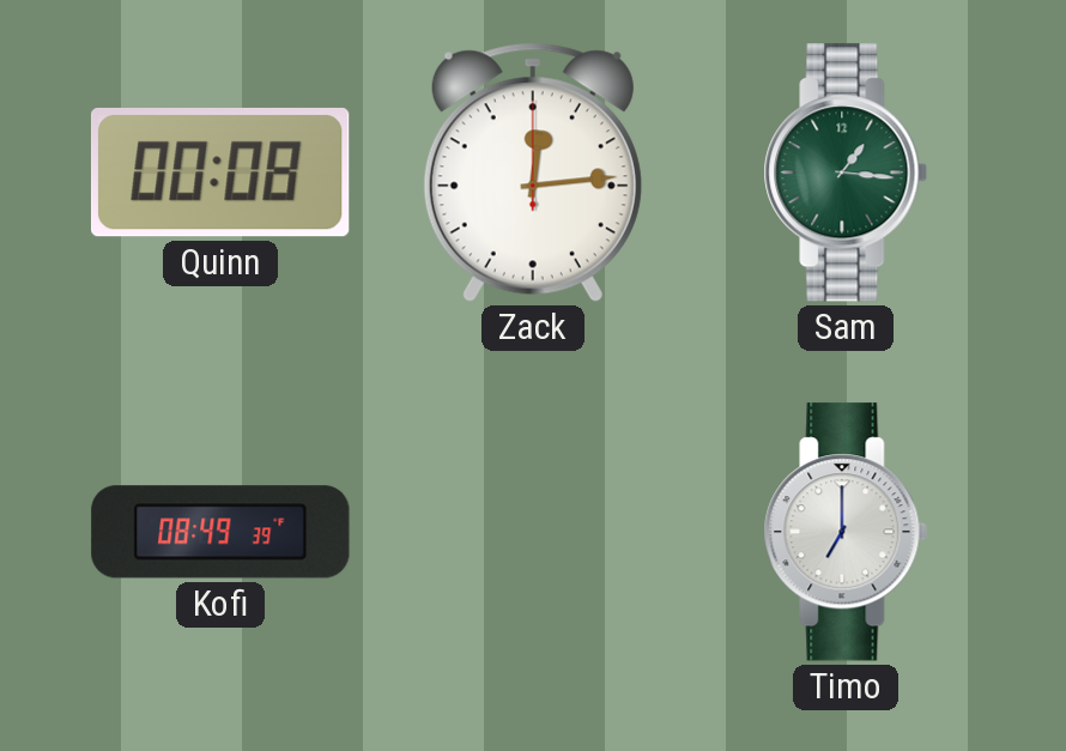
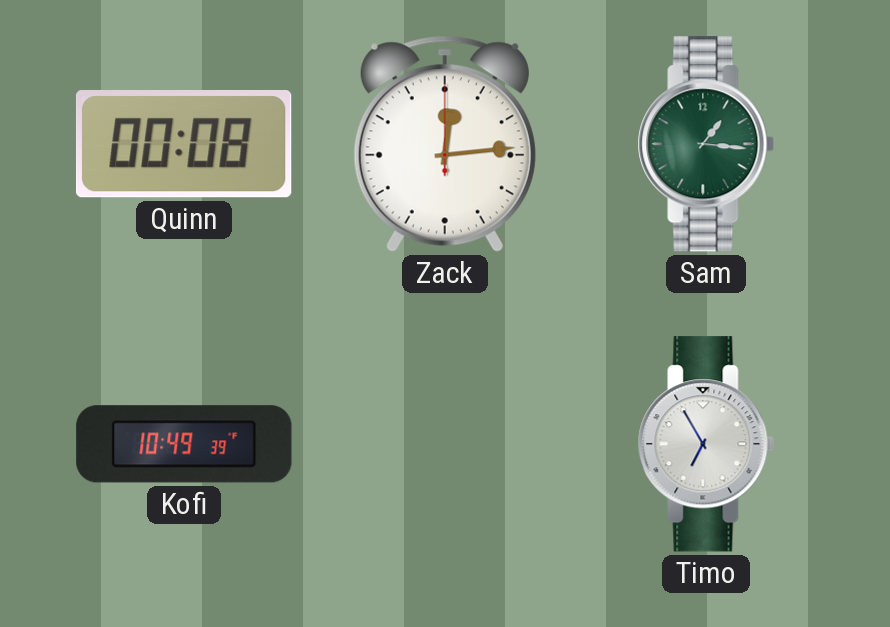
Kofi: 08:49 -> 10:49
Timo: 7:00 -> 6:55
